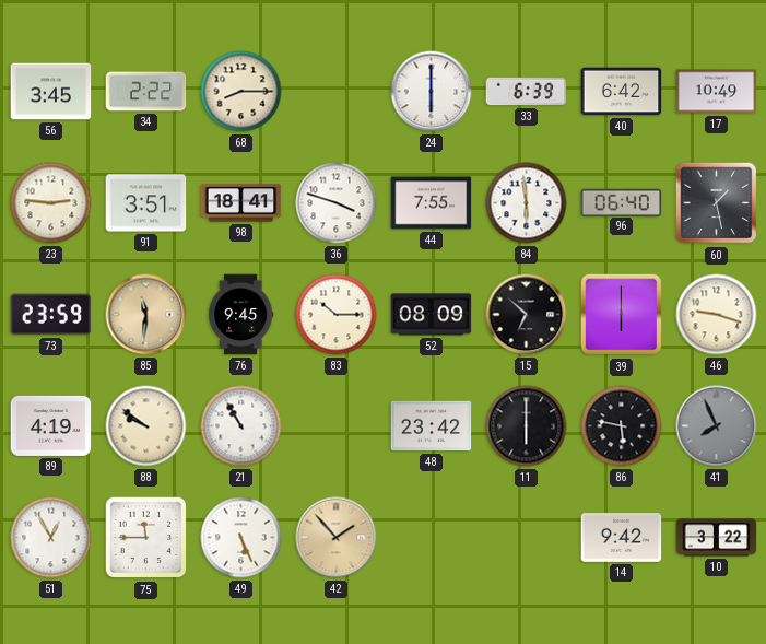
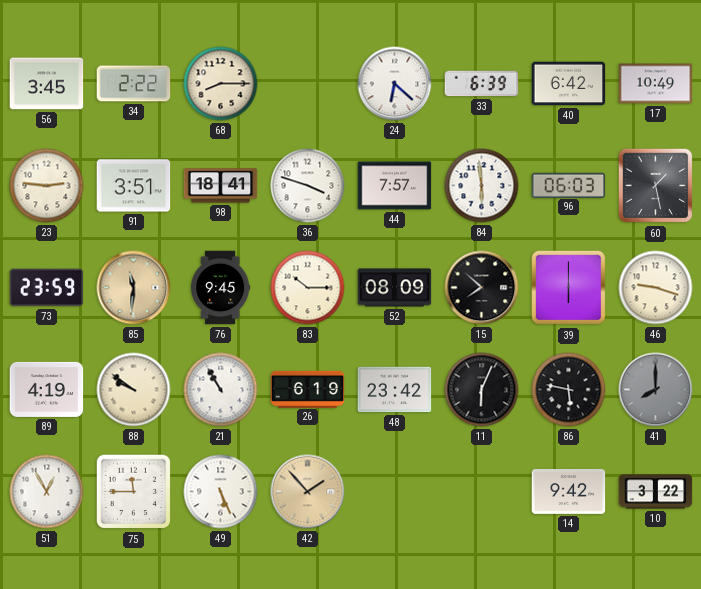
24: 6:00 -> 6:22
44: 7:55 -> 7:57
96: 06:40 -> 06:03
15: 6:52 -> 7:52
26: none -> 6:19
11: 6:00 -> 6:04
41: 7:56 -> 8:00
